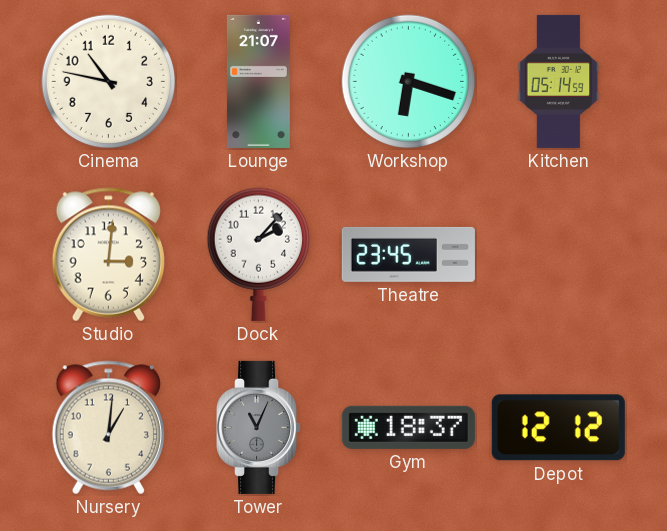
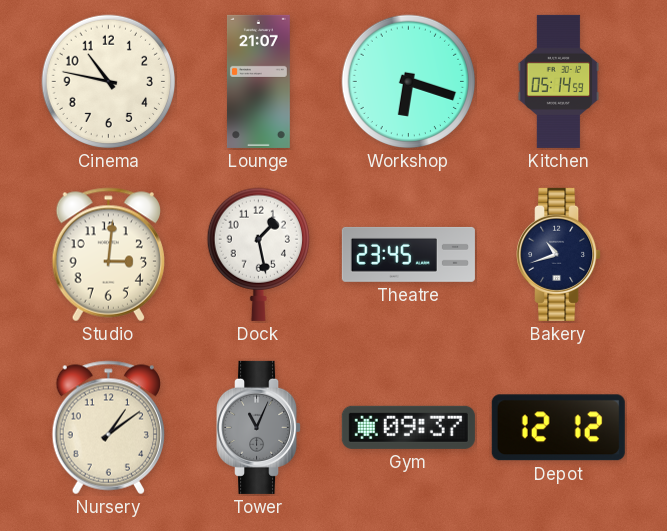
Dock: 2:07 -> 1:28
Bakery: none -> 10:42
Nursery: 1:01 -> 1:09
Gym: 18:37 -> 09:37
